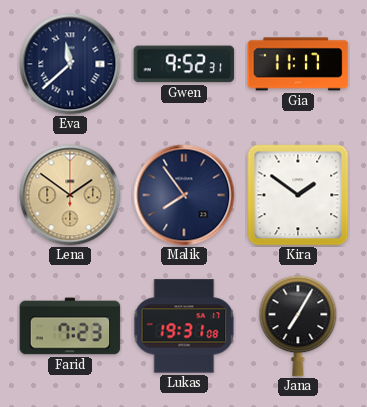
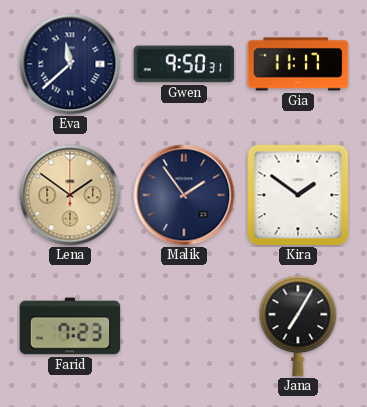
Gwen: 9:52 -> 9:50
Malik: 7:54 -> 1:54
Lukas: 19:31 -> none
